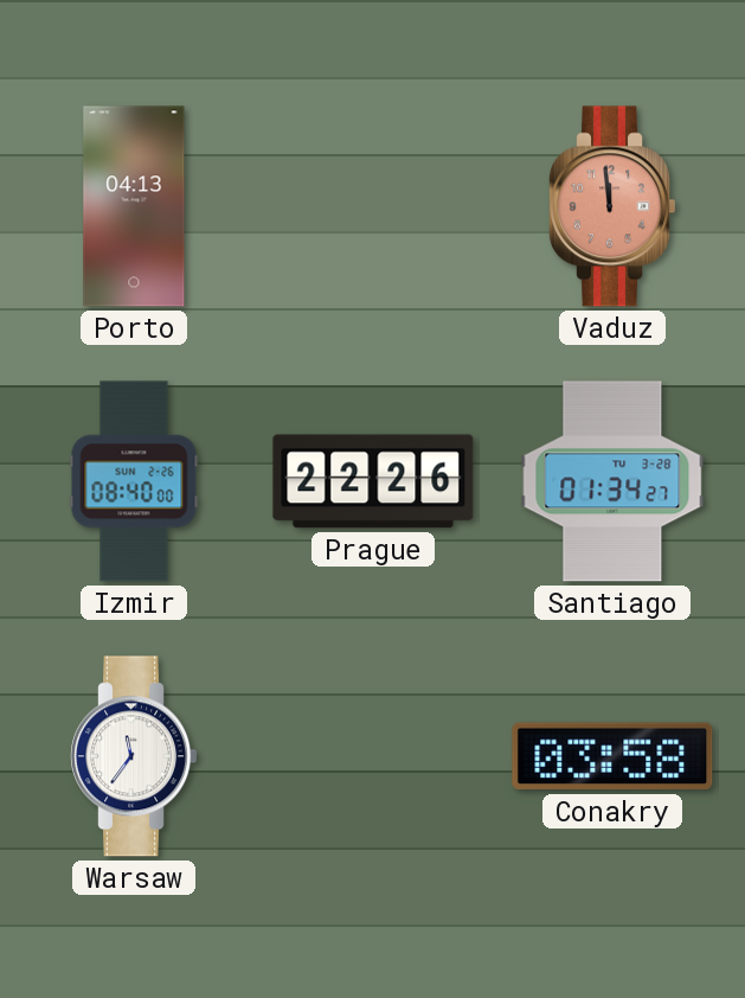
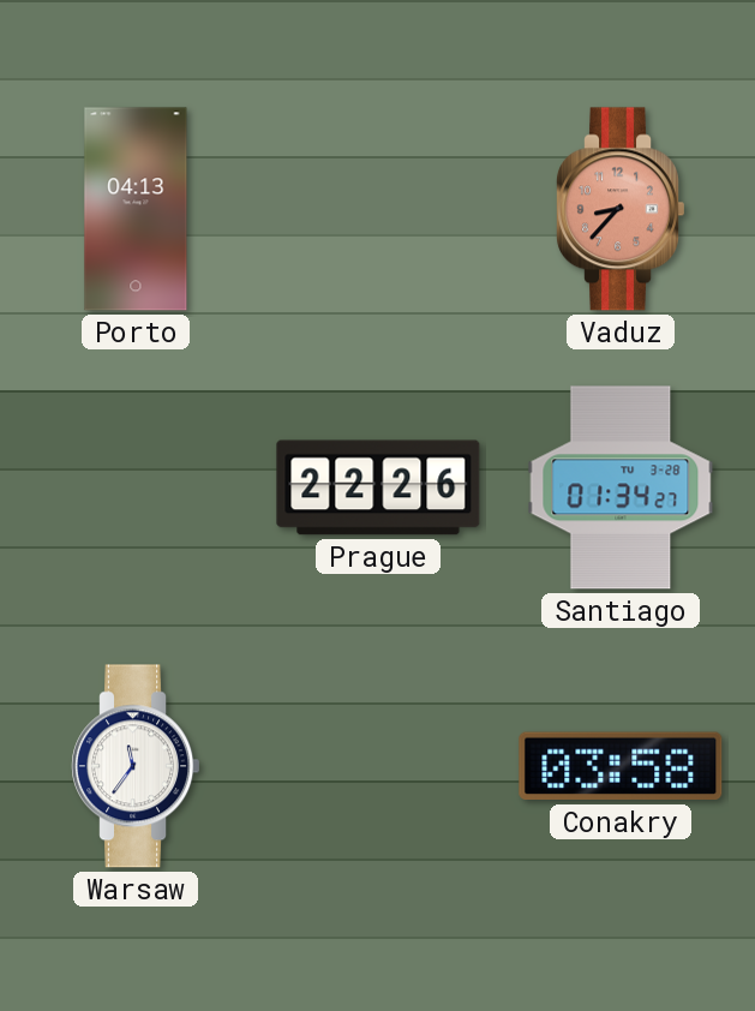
Vaduz: 11:59 -> 8:37
Izmir: 08:40 -> none
